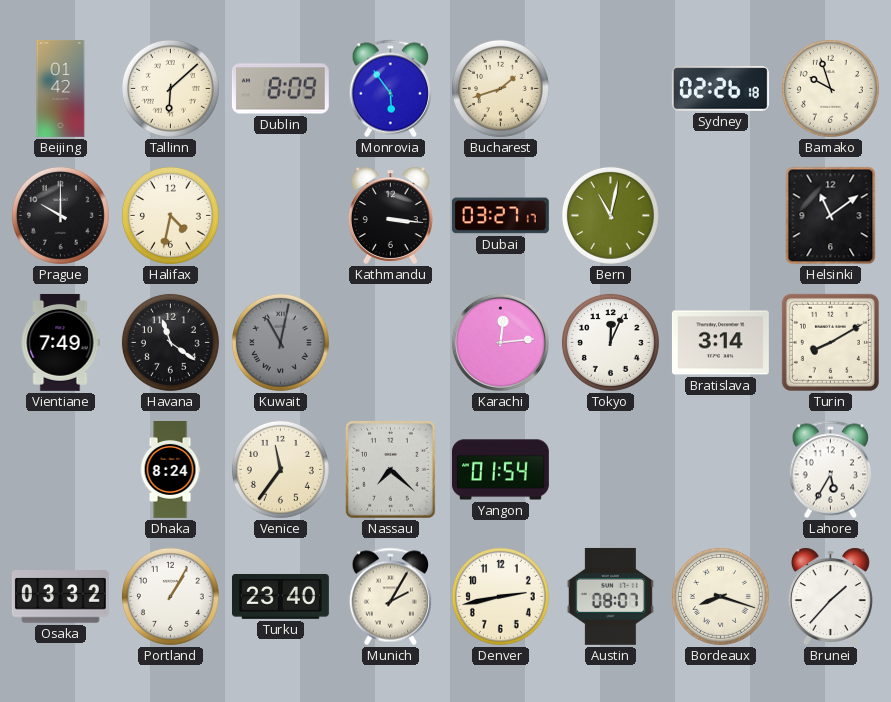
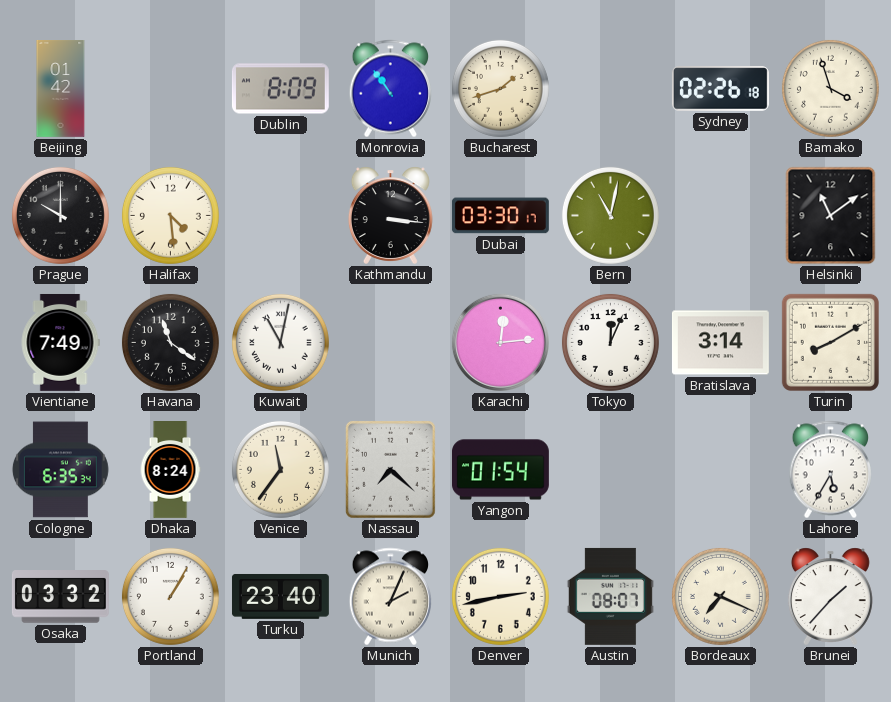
Tallinn: 6:08 -> none
Monrovia: 5:54 -> 10:54
Bamako: 9:57 -> 3:57
Halifax: 4:32 -> 4:29
Dubai: 03:27 -> 03:30
Kuwait dial: grey -> white
Cologne: none -> 6:35
Munich: 2:05 -> 2:04
Bordeaux: 8:18 -> 7:19
